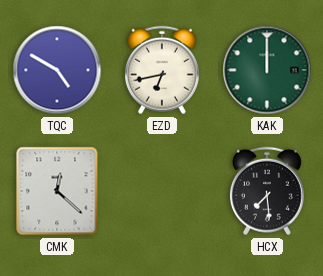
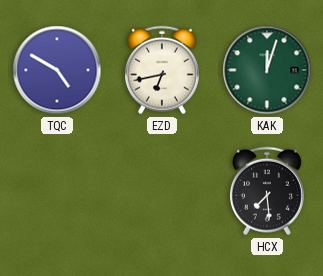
KAK: 12:00 -> 12:03
CMK: 12:22 -> none
